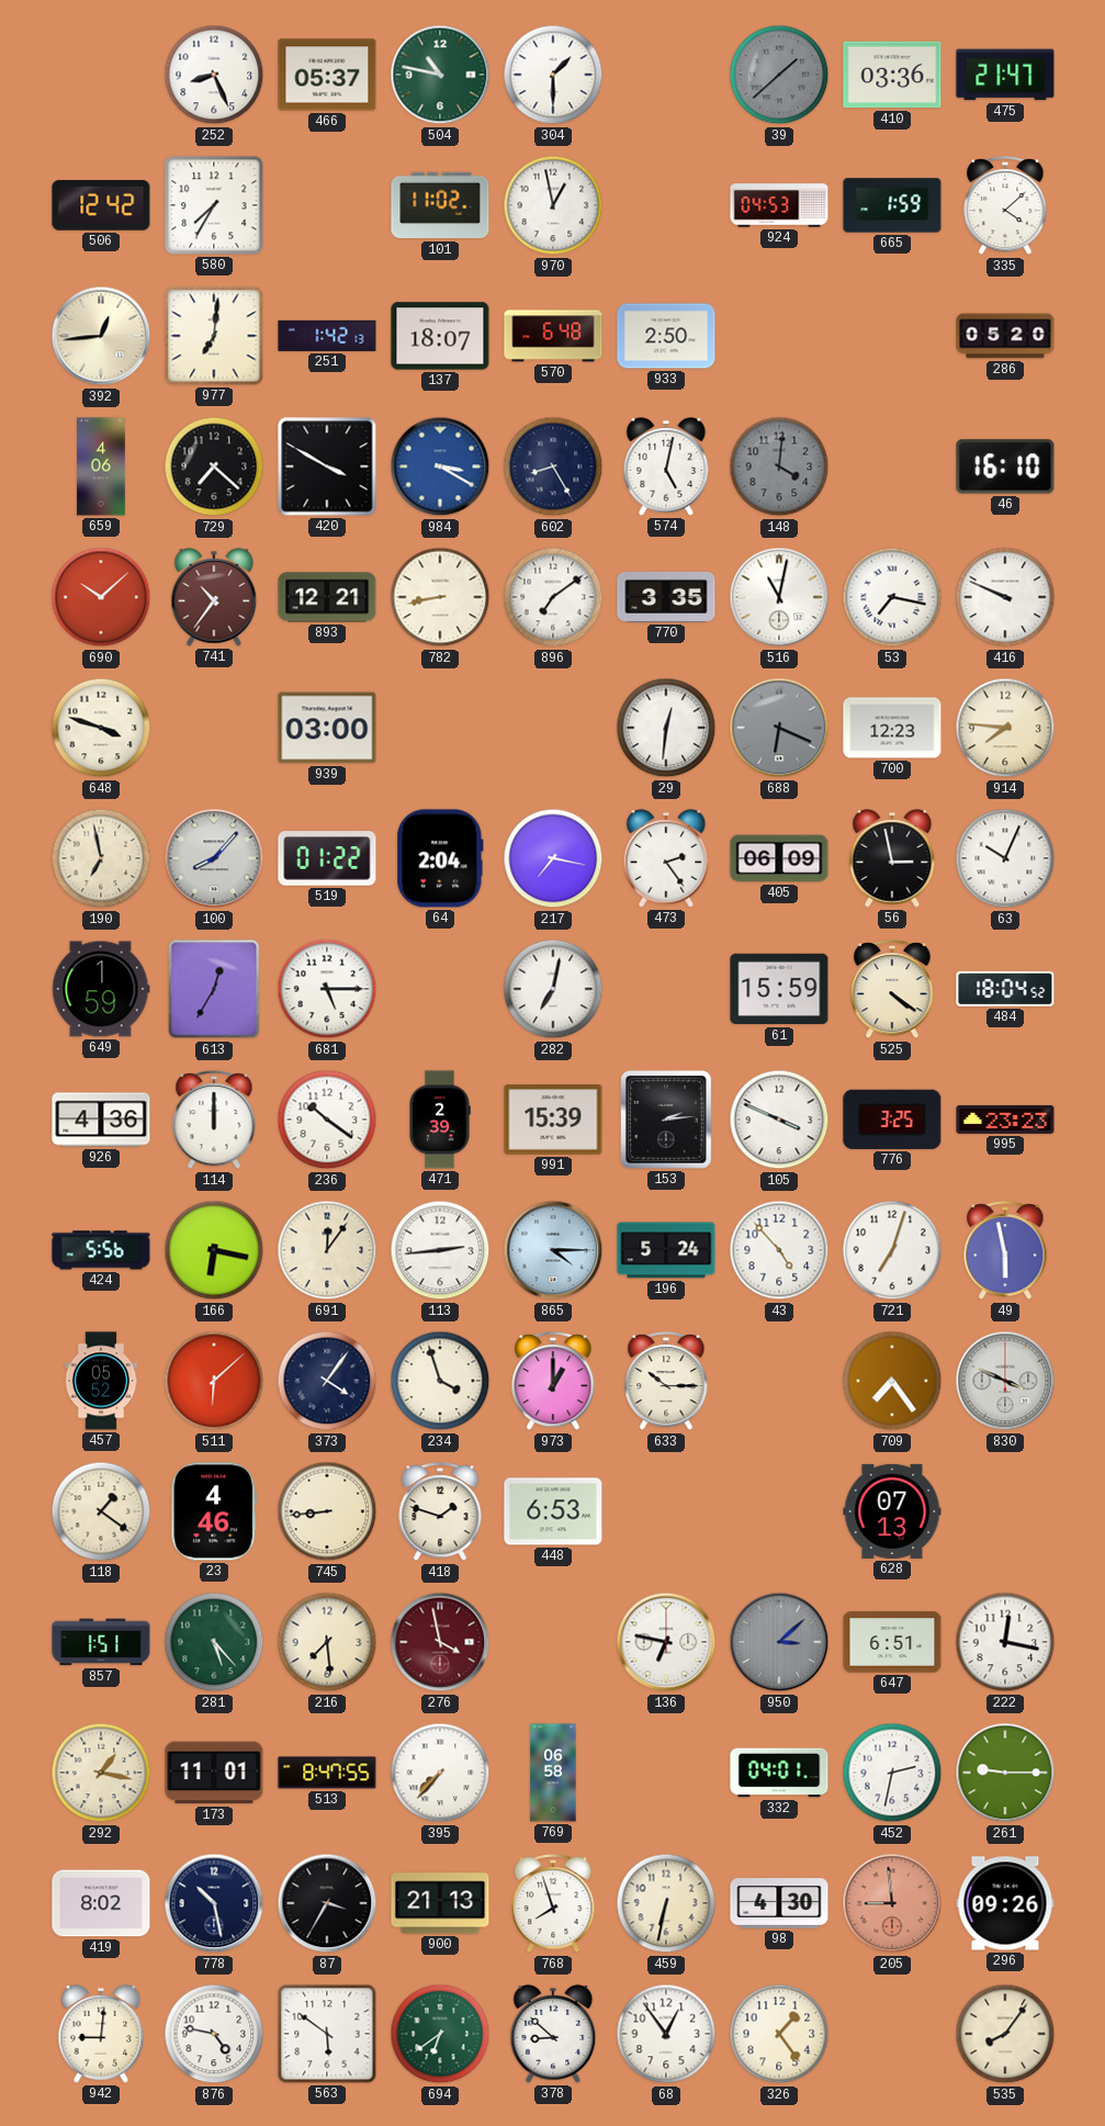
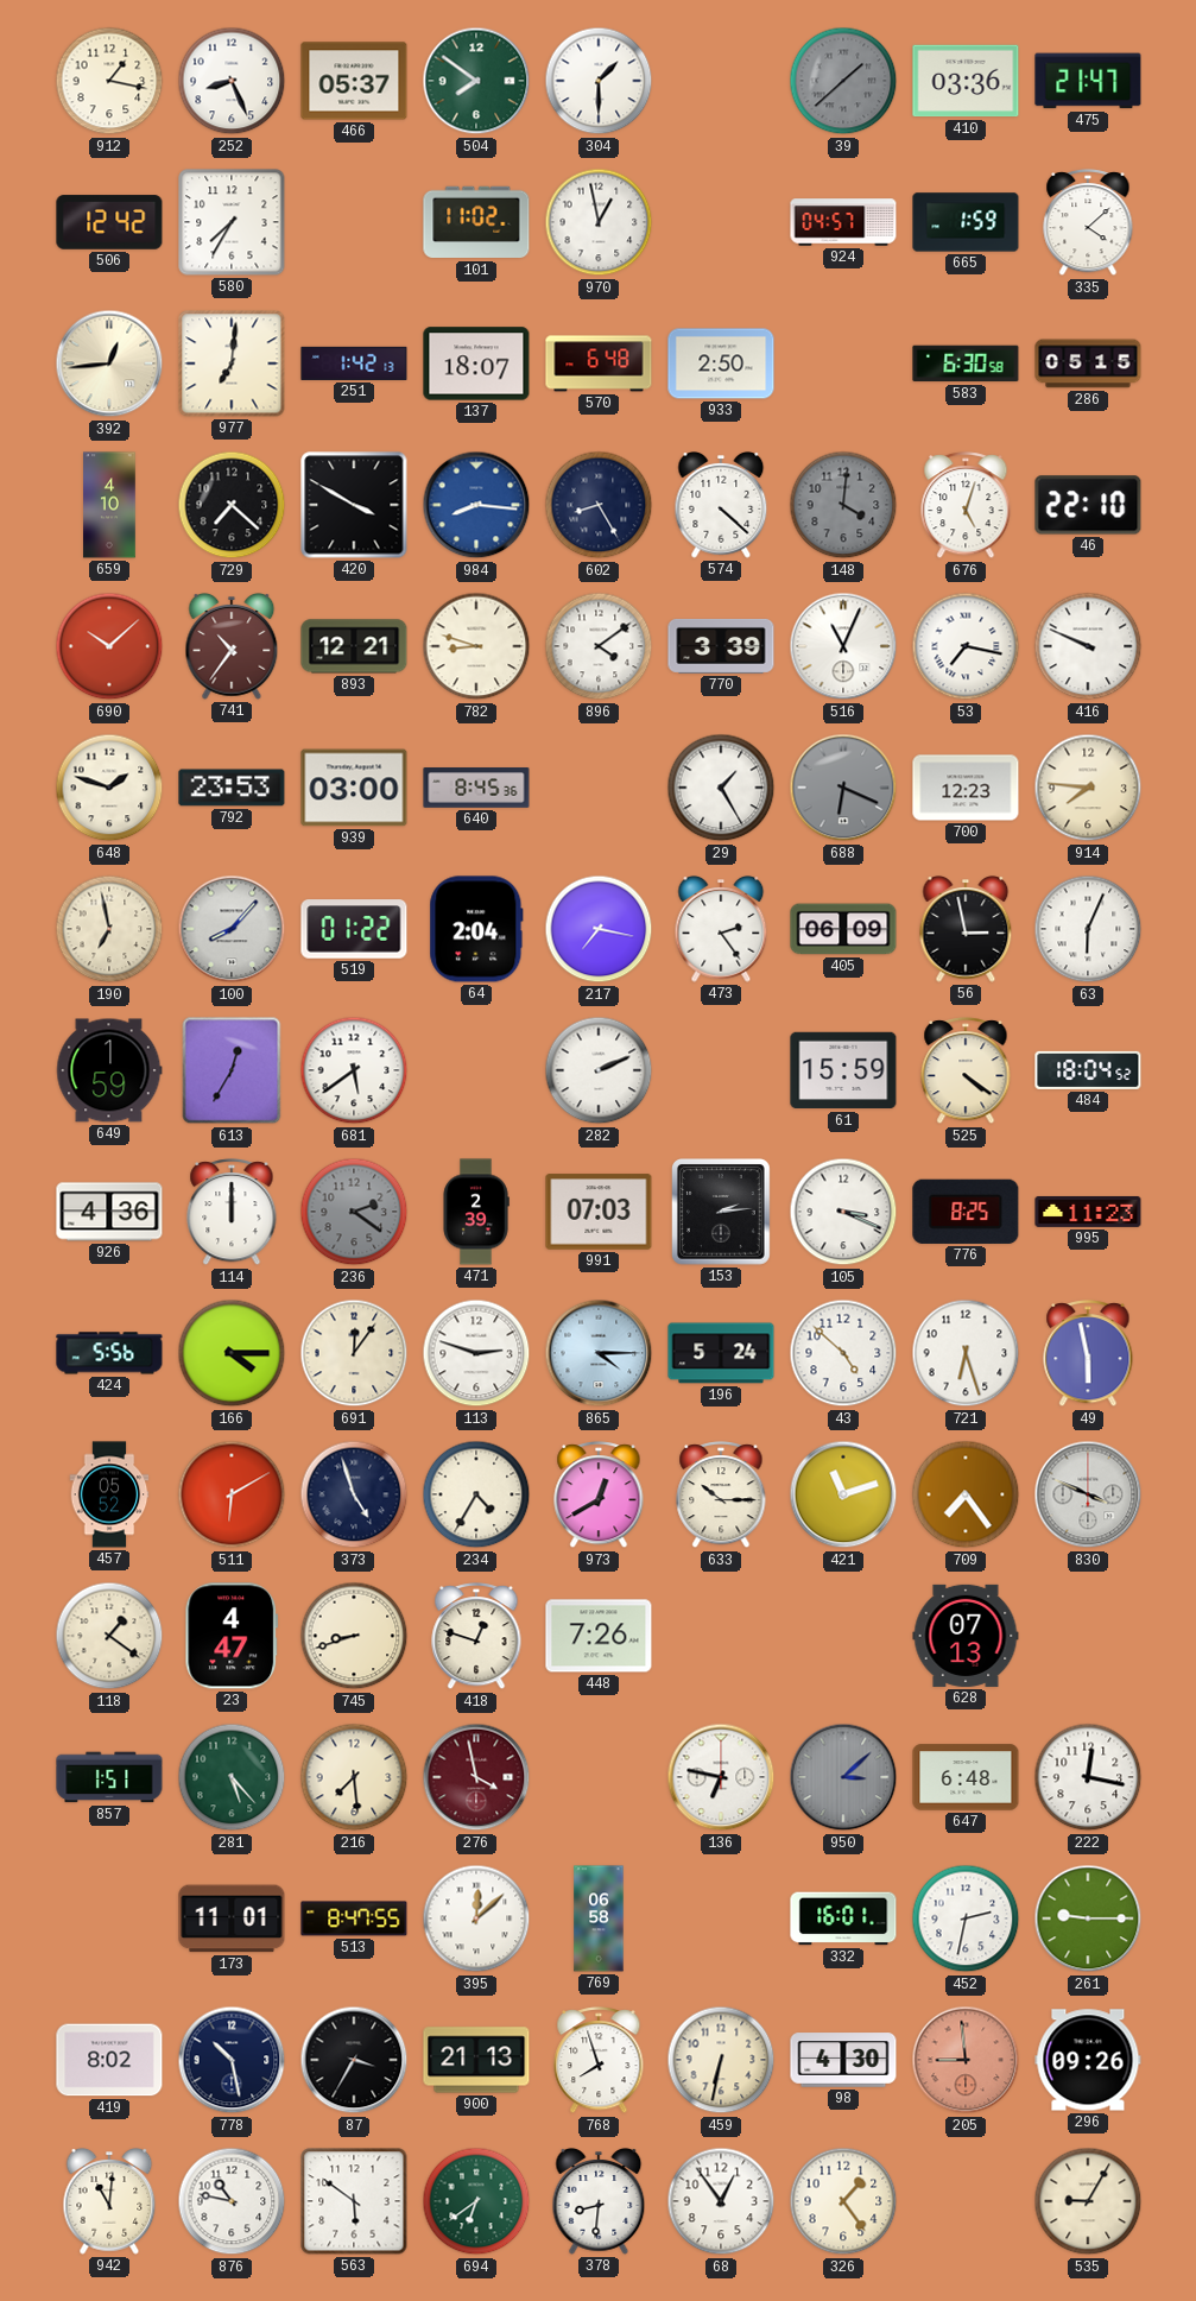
912: none -> 1:17
504: 10:47 -> 7:51
924: 04:53 -> 04:57
583: none -> 6:30
286: 05:20 -> 05:15
659: 4:06 -> 4:10
984: 3:20 -> 8:16
574: 5:02 -> 4:22
676: none -> 5:03
46: 16:10 -> 22:10
782: 8:43 -> 8:48
896: 7:09 -> 4:09
770: 3:35 -> 3:39
516: 11:02 -> 11:04
648: 3:48 -> 1:48
792: none -> 23:53
640: none -> 8:45
29: 12:31 -> 1:25
63: 10:04 -> 6:04
681: 5:15 -> 5:39
282: 7:02 -> 2:11
236: 10:21 -> 2:21
236 dial: white -> grey
991: 15:39 -> 07:03
105: 3:49 -> 3:19
776: 3:25 -> 8:25
995: 23:23 -> 11:23
166: 6:17 -> 4:15
113: 2:44 -> 2:48
43: 4:53 -> 4:52
721: 7:03 -> 6:27
511: 6:08 -> 6:10
373: 4:06 -> 4:57
234: 3:57 -> 4:35
973: 1:00 -> 12:40
421: none -> 11:12
23: 4:46 -> 4:47
745: 8:44 -> 8:42
418: 1:48 -> 12:48
448: 6:53 -> 7:26
647: 6:51 -> 6:48
292: 1:17 -> none
395: 7:37 -> 12:08
332: 04:01 -> 16:01
942: 9:01 -> 11:01
876: 4:47 -> 10:47
378: 8:52 -> 8:31
535: 8:06 -> 9:05
